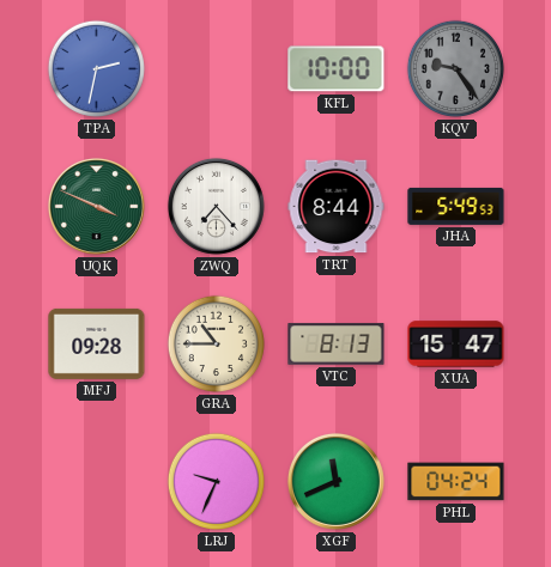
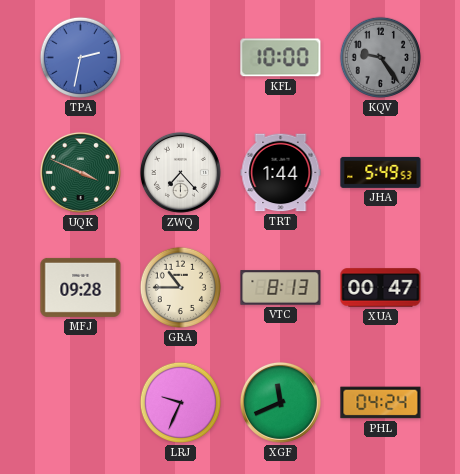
TRT: 8:44 -> 1:44
XUA: 15:47 -> 00:47
